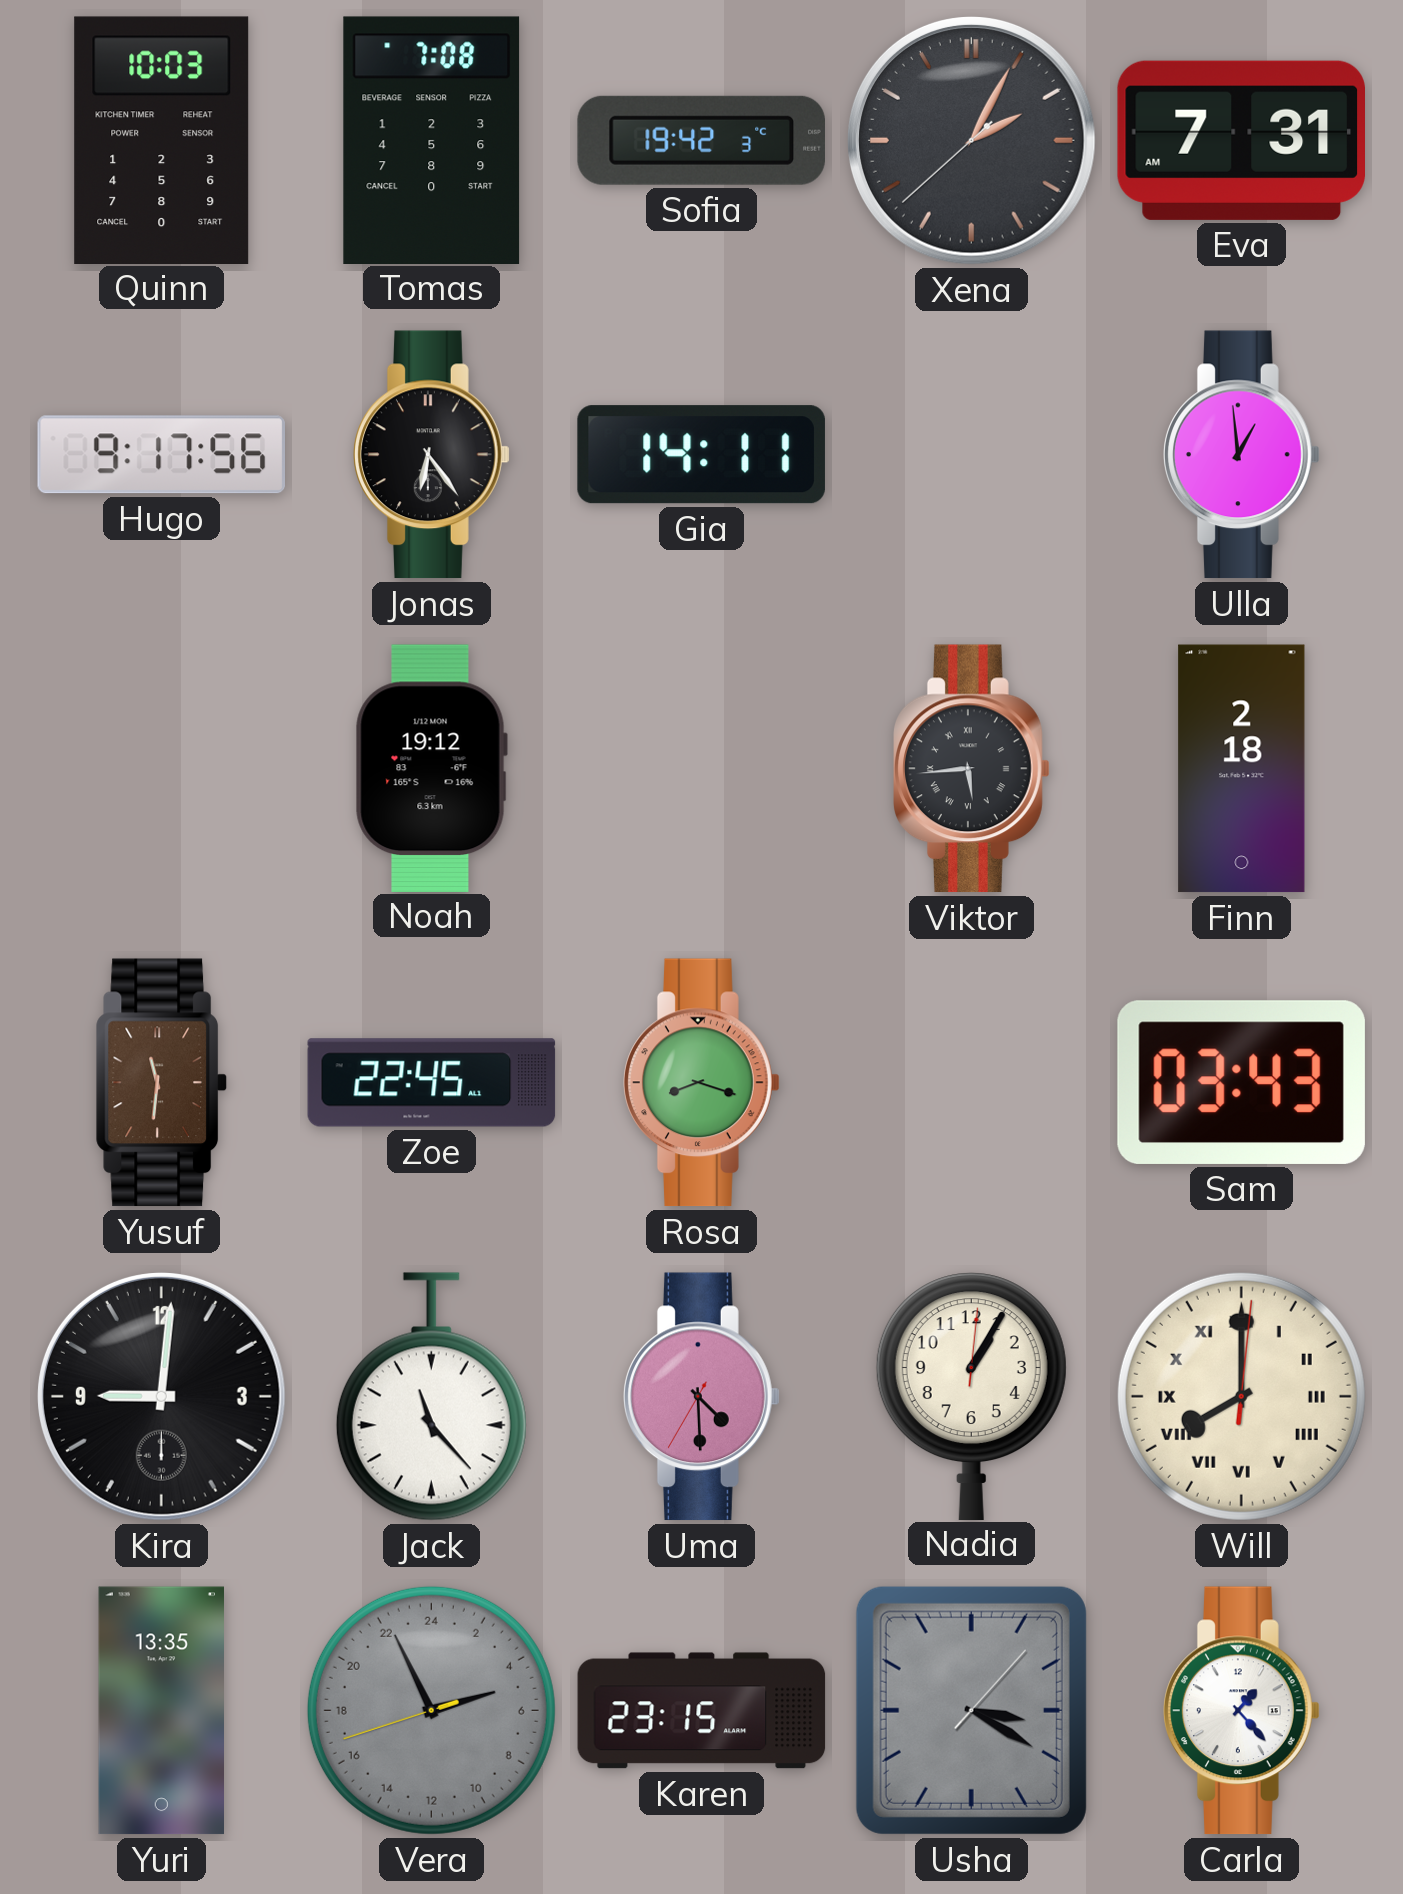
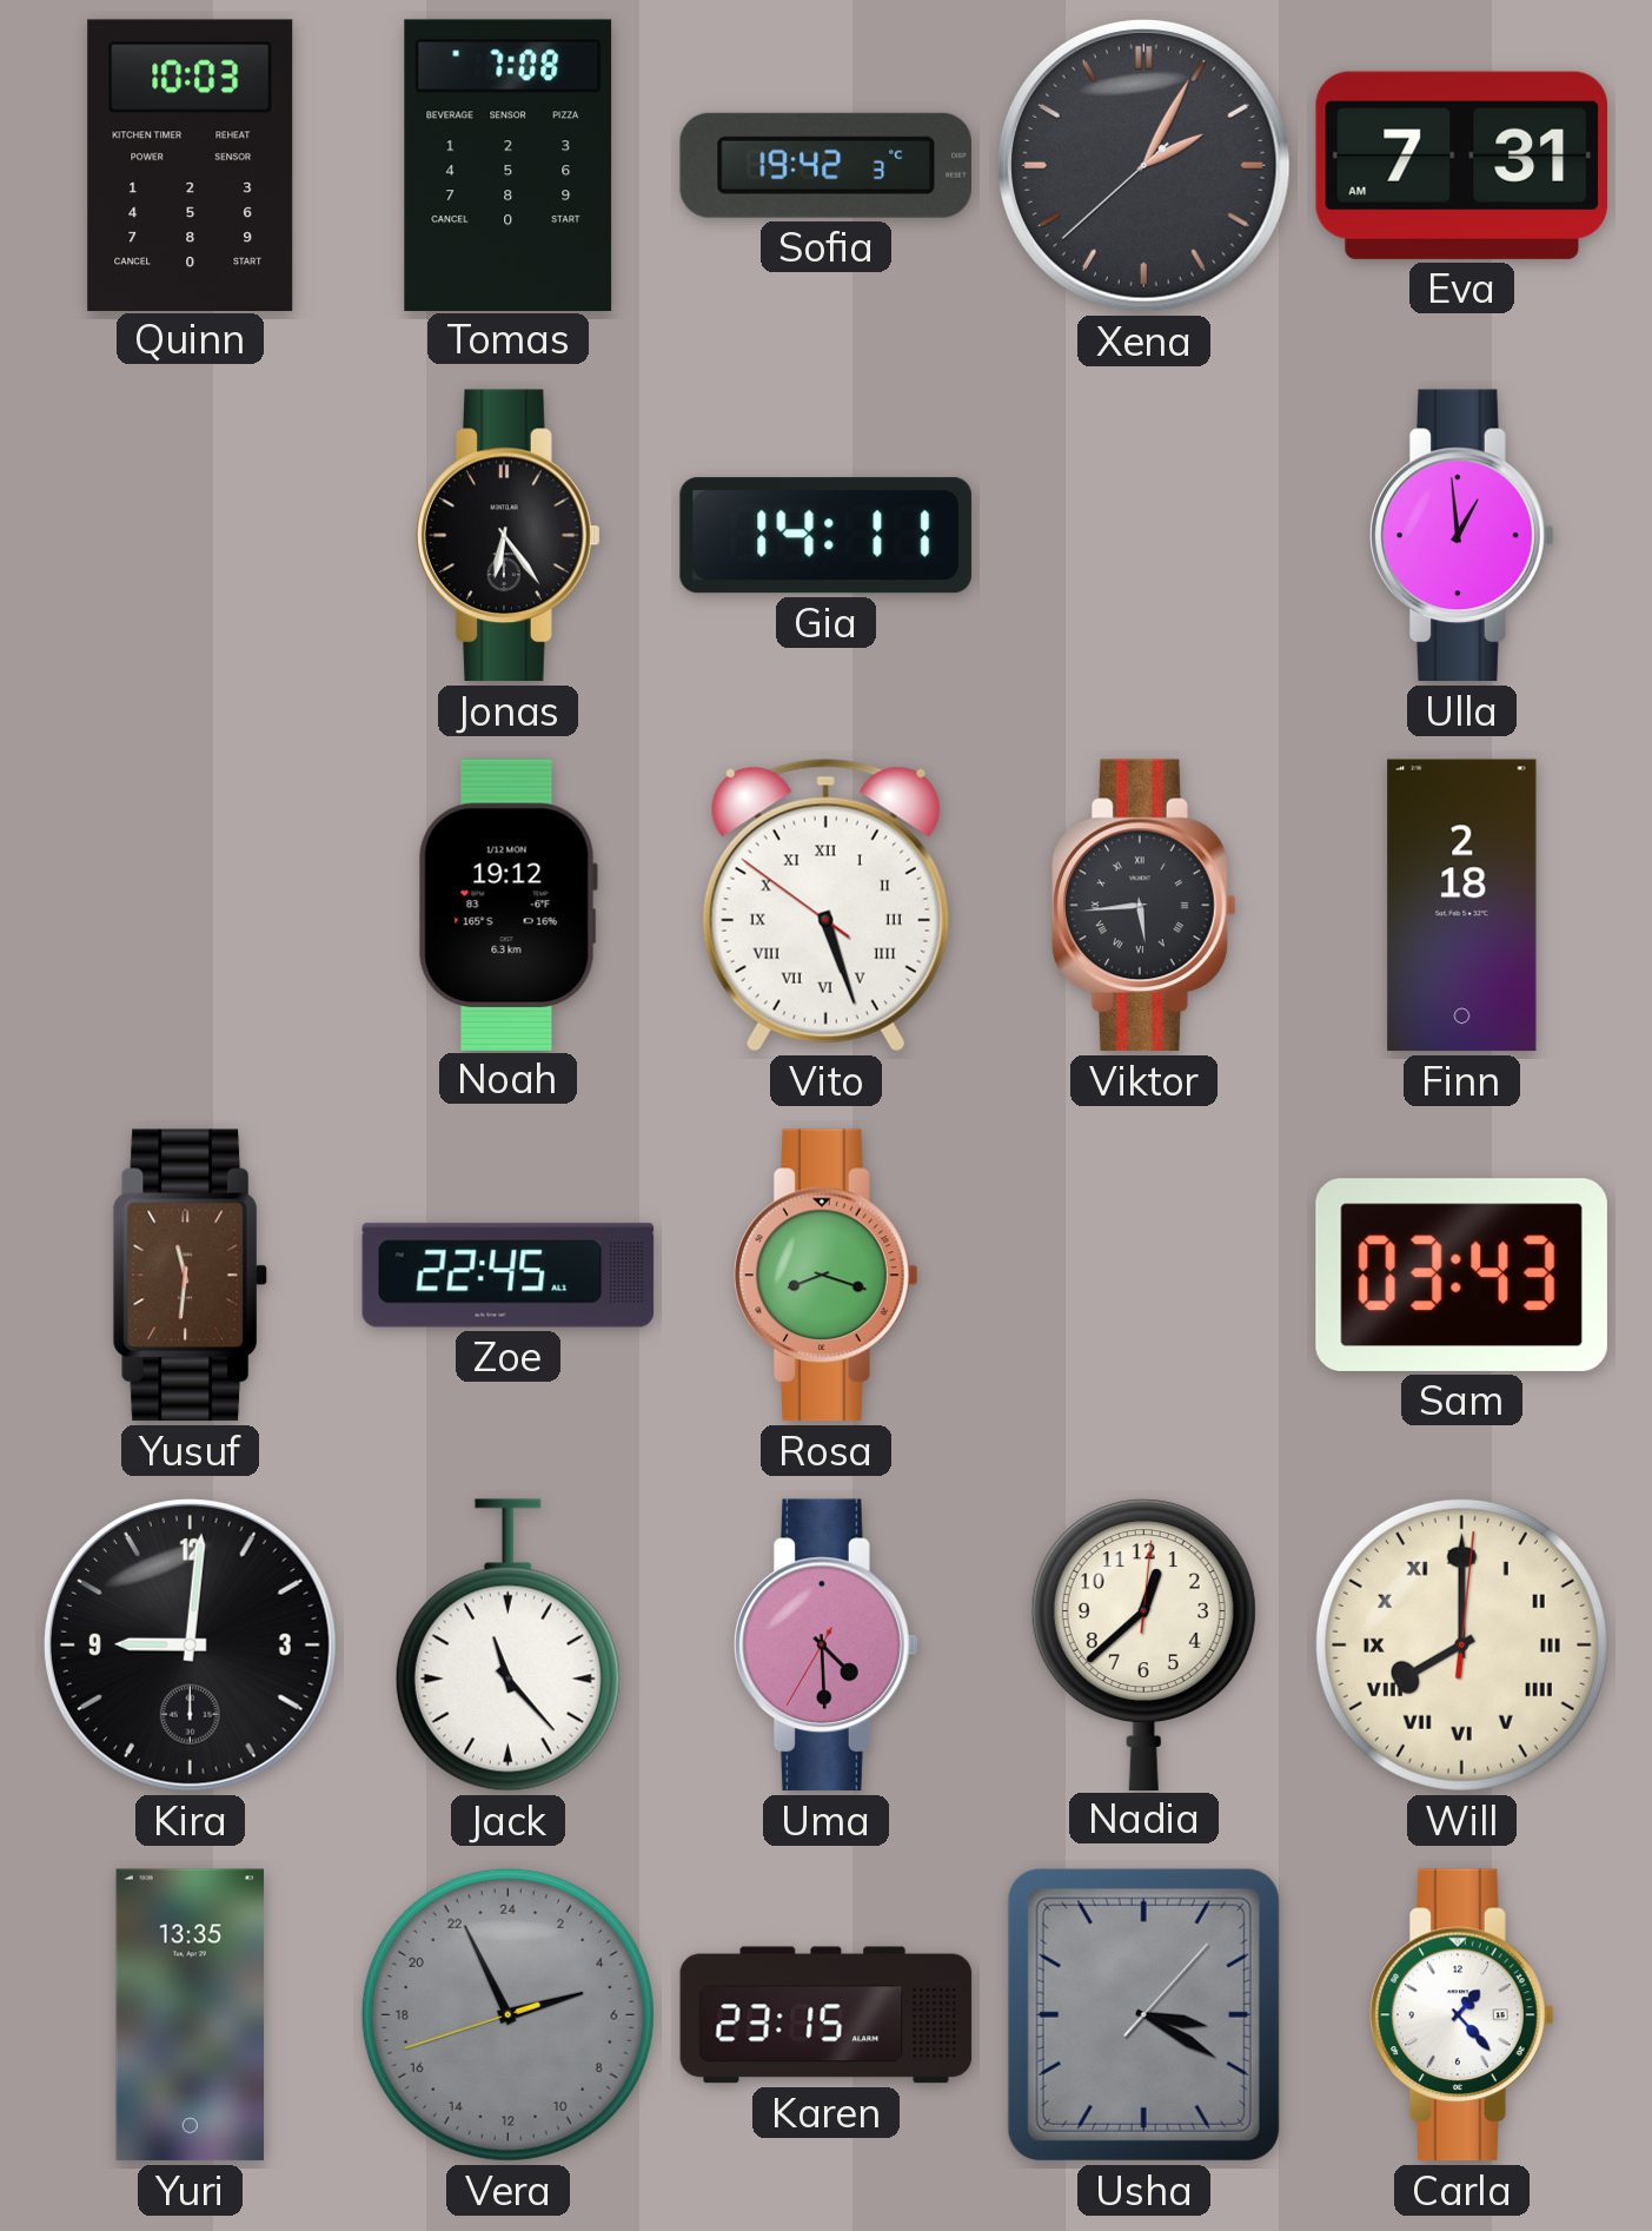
Hugo: 9:17 -> none
Vito: none -> 5:26
Nadia: 1:05 -> 12:38
